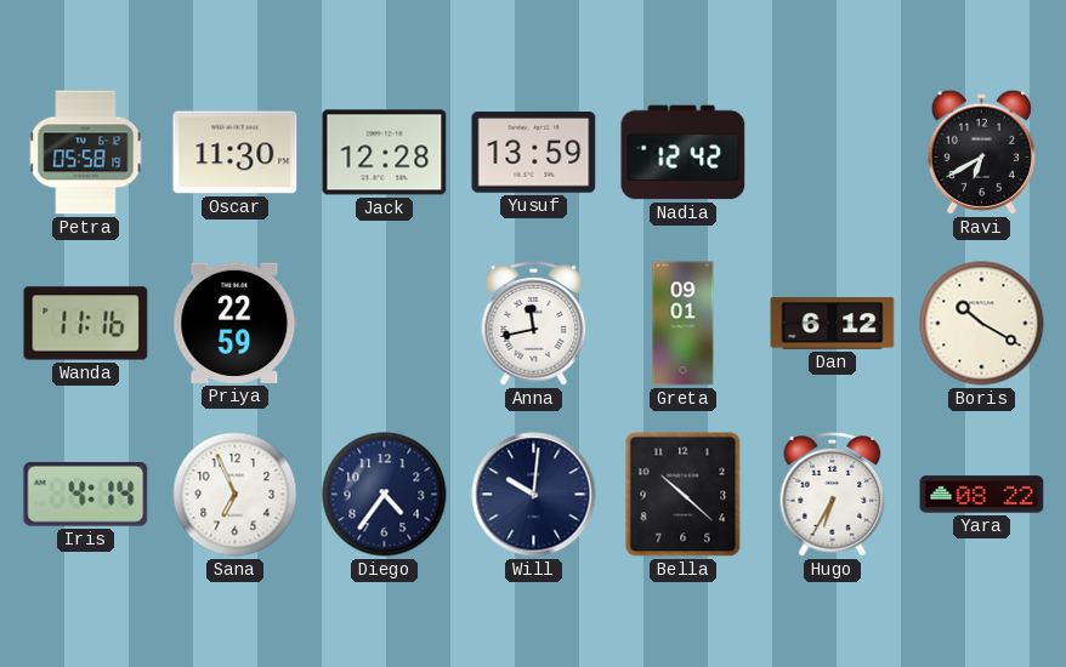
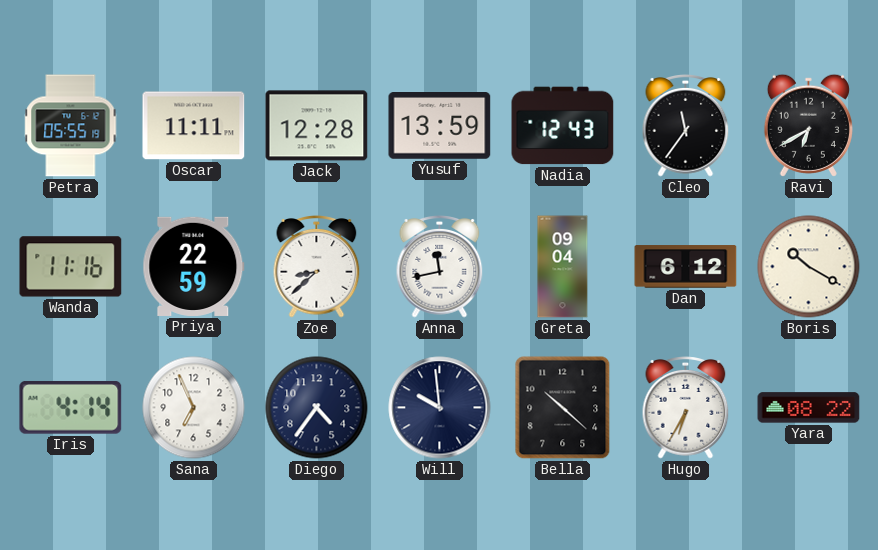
Petra: 05:58 -> 05:55
Oscar: 11:30 -> 11:11
Nadia: 12:42 -> 12:43
Cleo: none -> 11:36
Zoe: none -> 8:38
Greta: 09:01 -> 09:04
Will: 10:01 -> 9:59
